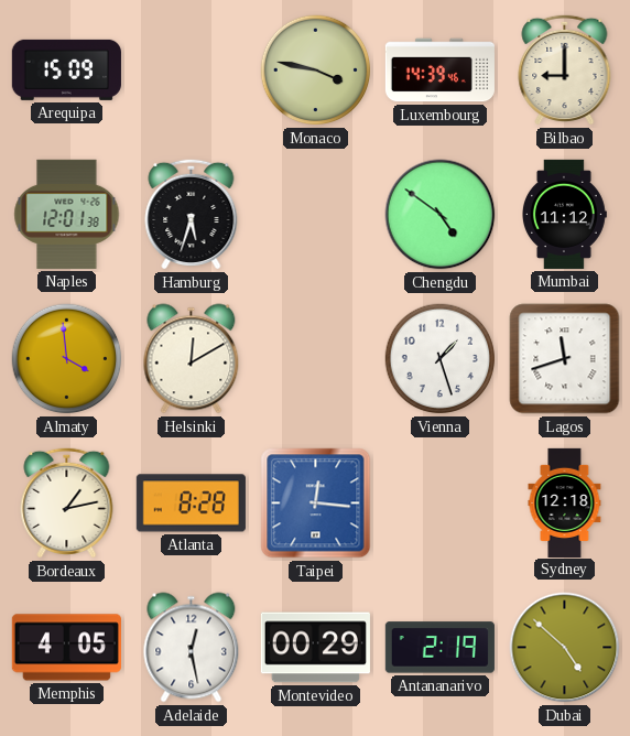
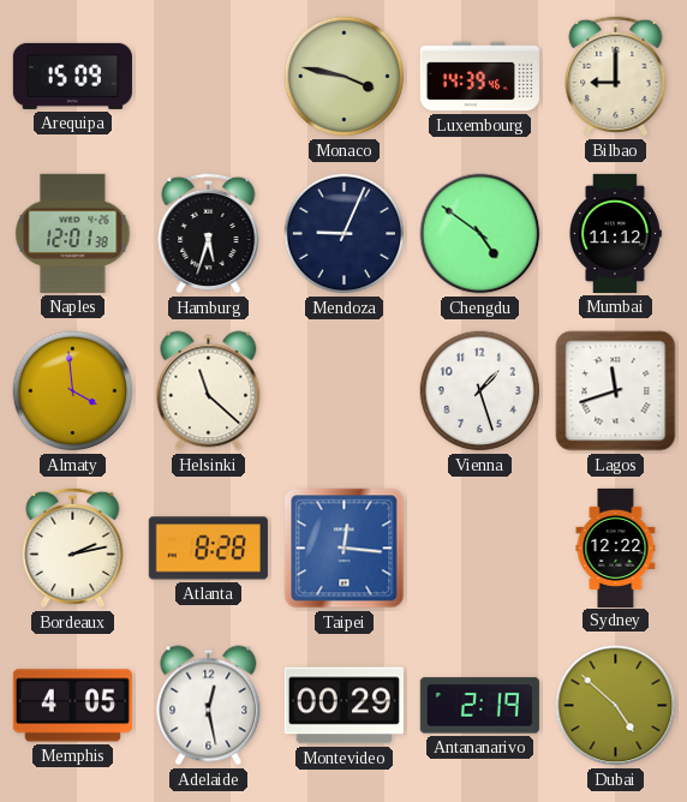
Mendoza: none -> 9:04
Helsinki: 12:10 -> 11:22
Bordeaux: 1:13 -> 2:13
Sydney: 12:18 -> 12:22
